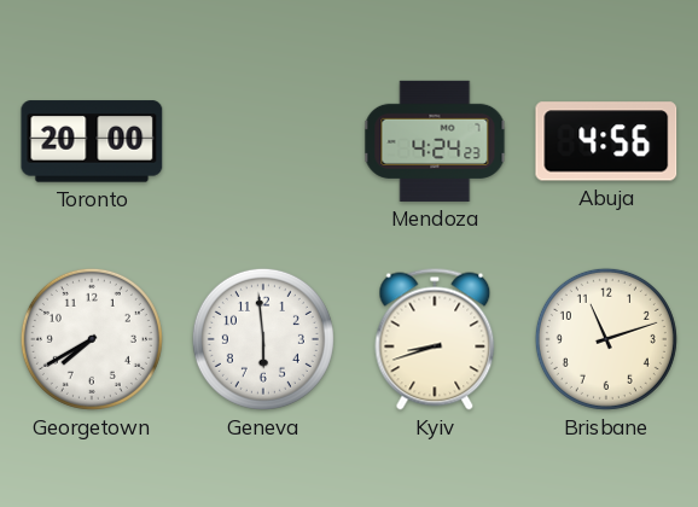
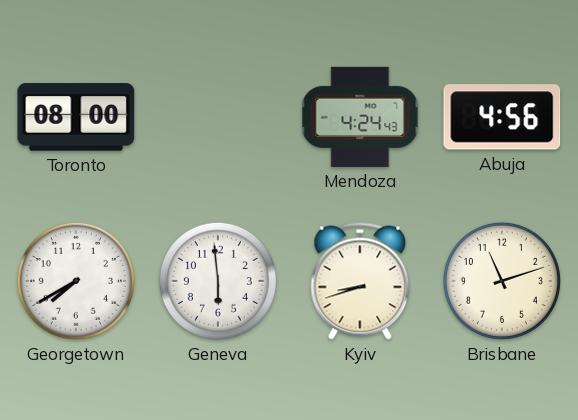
Toronto: 20:00 -> 08:00
Mendoza: 4:24:23 -> 4:24:43
